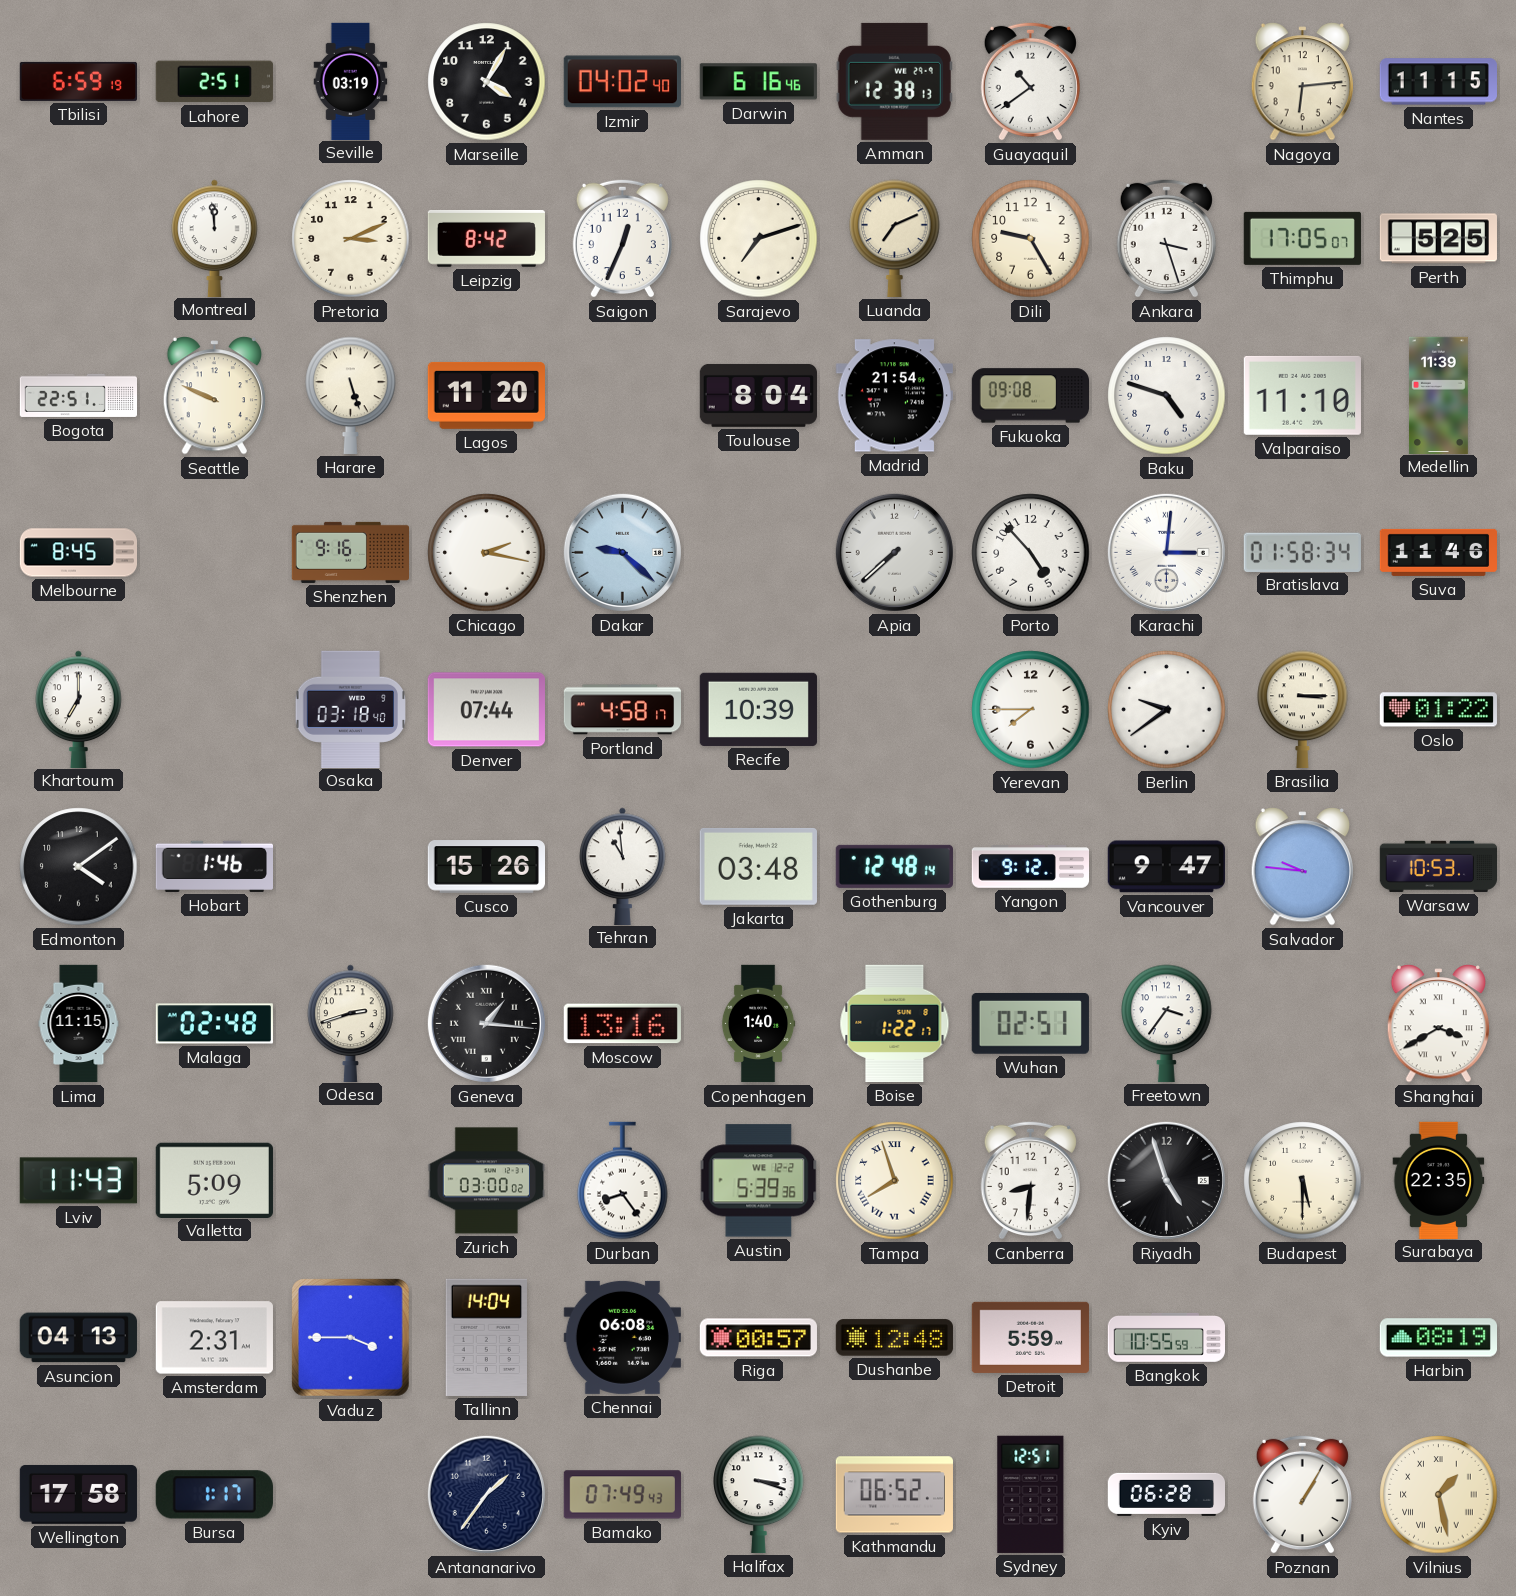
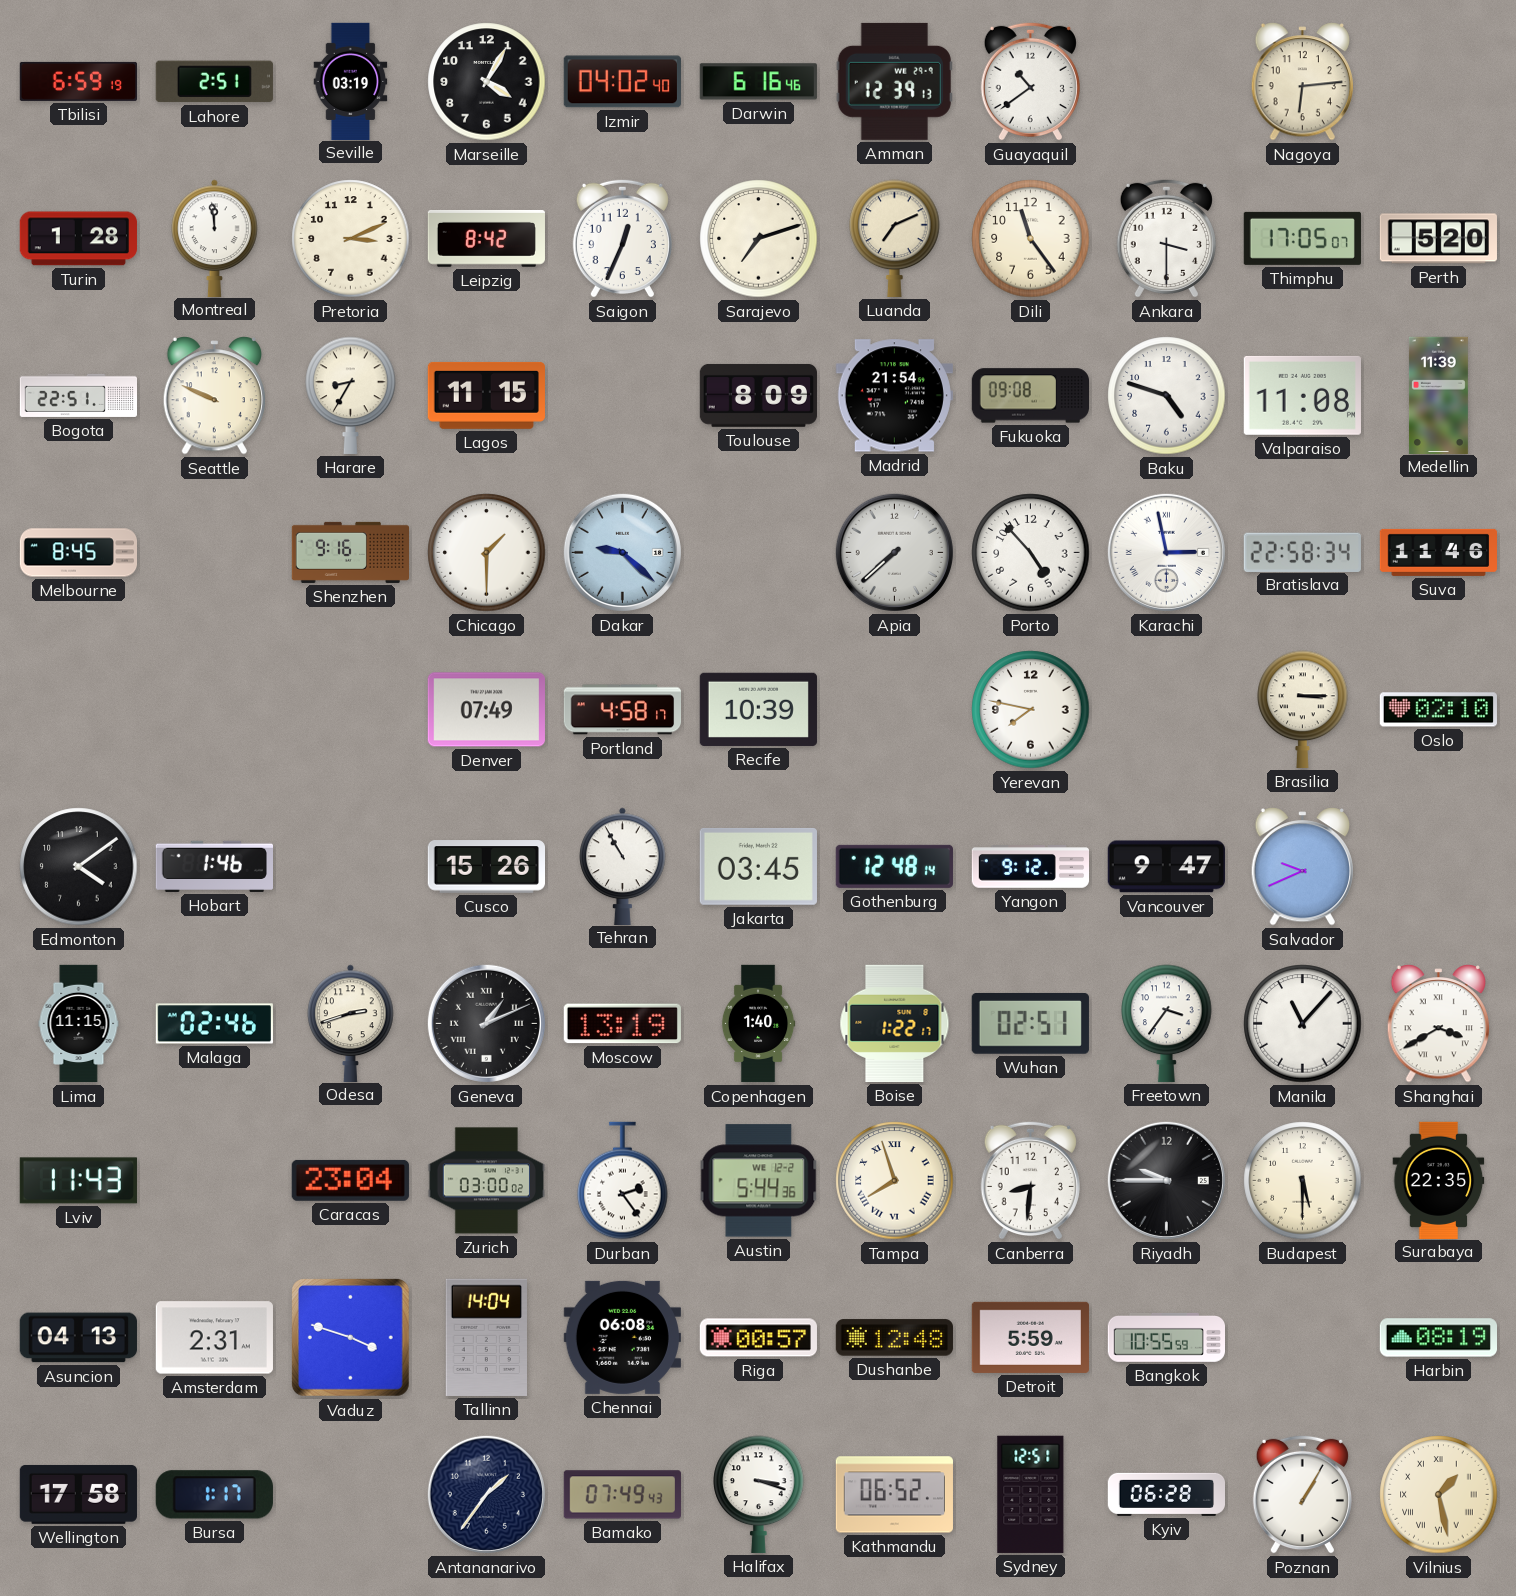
Amman: 12:38 -> 12:39
Nantes: 11:15 -> none
Turin: none -> 1:28
Dili: 9:25 -> 11:24
Ankara: 3:27 -> 3:30
Perth: 5:25 -> 5:20
Harare: 5:27 -> 8:35
Lagos: 11:20 -> 11:15
Toulouse: 8:04 -> 8:09
Valparaiso: 11:10 -> 11:08
Chicago: 2:17 -> 1:30
Karachi: 3:01 -> 2:58
Bratislava: 01:58 -> 22:58
Khartoum: 7:00 -> none
Osaka: 03:18 -> none
Denver: 07:44 -> 07:49
Yerevan: 7:45 -> 7:47
Berlin: 9:39 -> none
Oslo: 01:22 -> 02:10
Tehran: 10:59 -> 10:55
Jakarta: 03:48 -> 03:45
Salvador: 9:46 -> 9:41
Warsaw: 10:53 -> none
Malaga: 02:48 -> 02:46
Geneva: 1:16 -> 1:11
Moscow: 13:16 -> 13:19
Manila: none -> 11:07
Valletta: 5:09 -> none
Caracas: none -> 23:04
Durban: 8:24 -> 2:24
Austin: 5:39 -> 5:44
Riyadh: 4:57 -> 9:45
Vaduz: 3:45 -> 3:48
